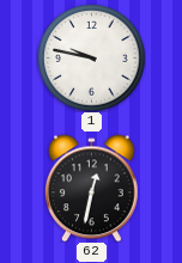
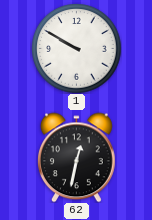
1: 9:47 -> 9:50
